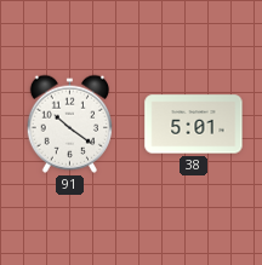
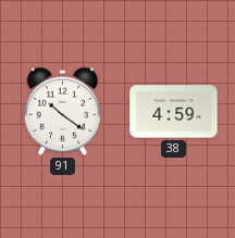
38: 5:01 -> 4:59
